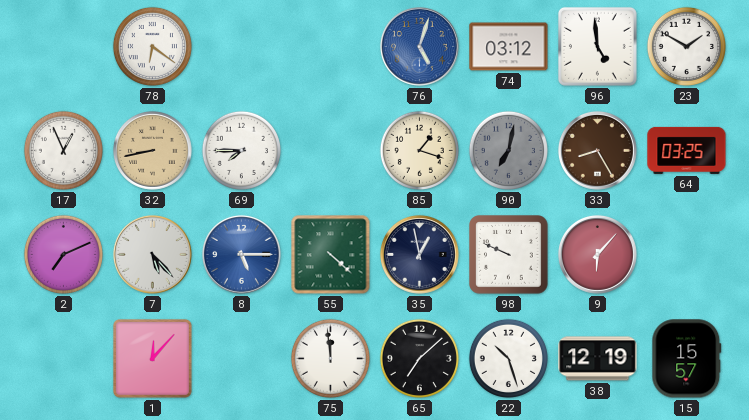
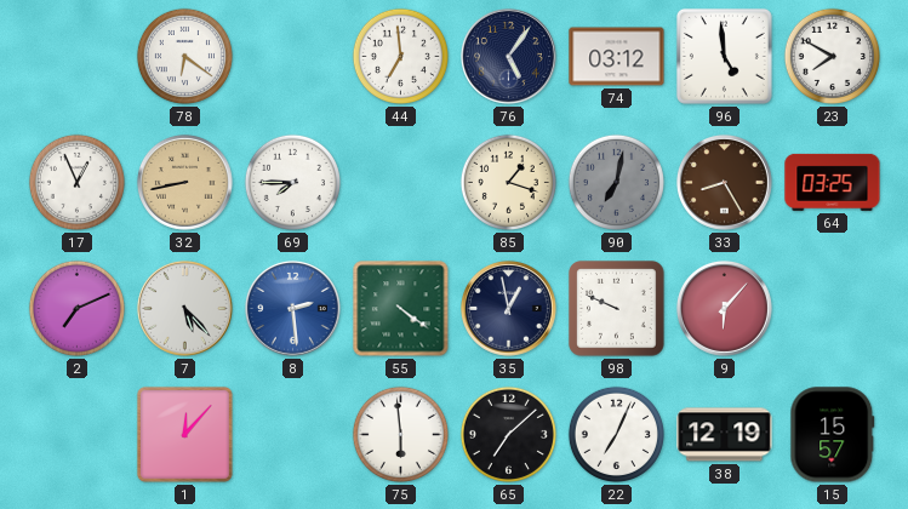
44: none -> 6:59
76: 5:03 -> 5:06
76 dial: blue -> navy
23: 1:50 -> 7:50
8: 5:15 -> 2:29
55: 4:22 -> 4:21
75: 11:59 -> 5:59
22: 10:27 -> 7:04
